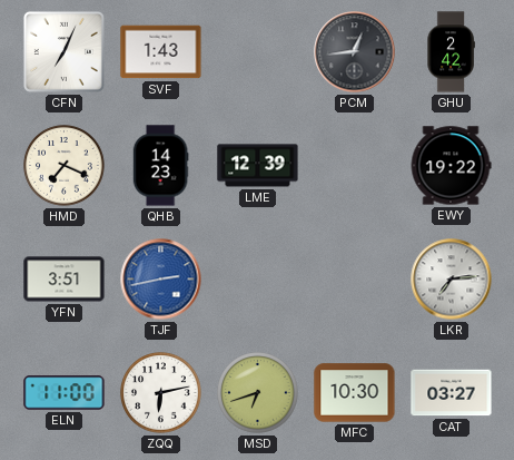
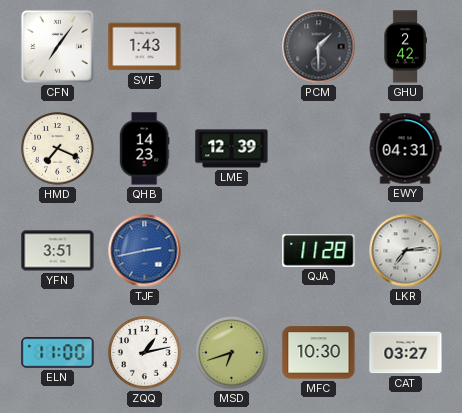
CFN: 7:04 -> 7:06
PCM: 12:44 -> 1:30
EWY: 19:22 -> 04:31
QJA: none -> 11:28
ZQQ: 6:13 -> 1:13
